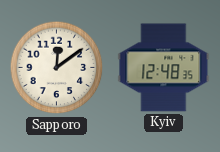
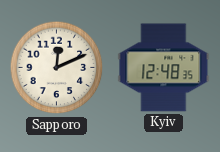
Sapporo: 12:09 -> 12:11
